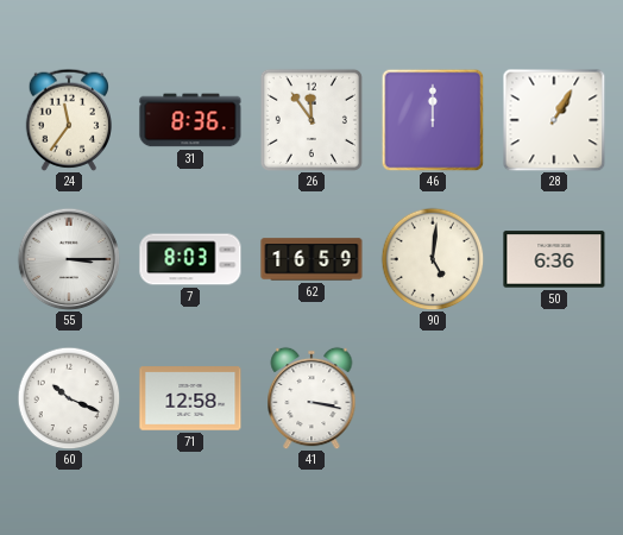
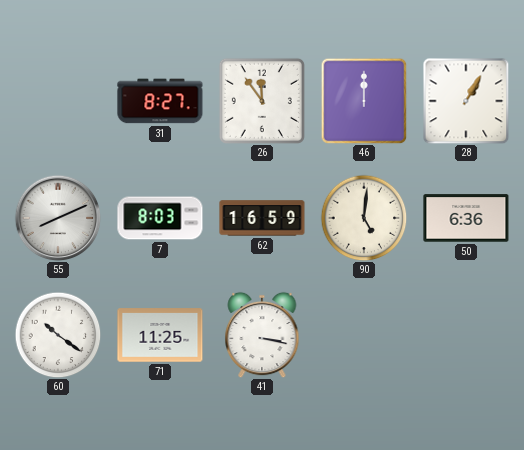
24: 11:36 -> none
31: 8:36 -> 8:27
55: 3:15 -> 8:11
60: 10:19 -> 10:21
71: 12:58 -> 11:25
